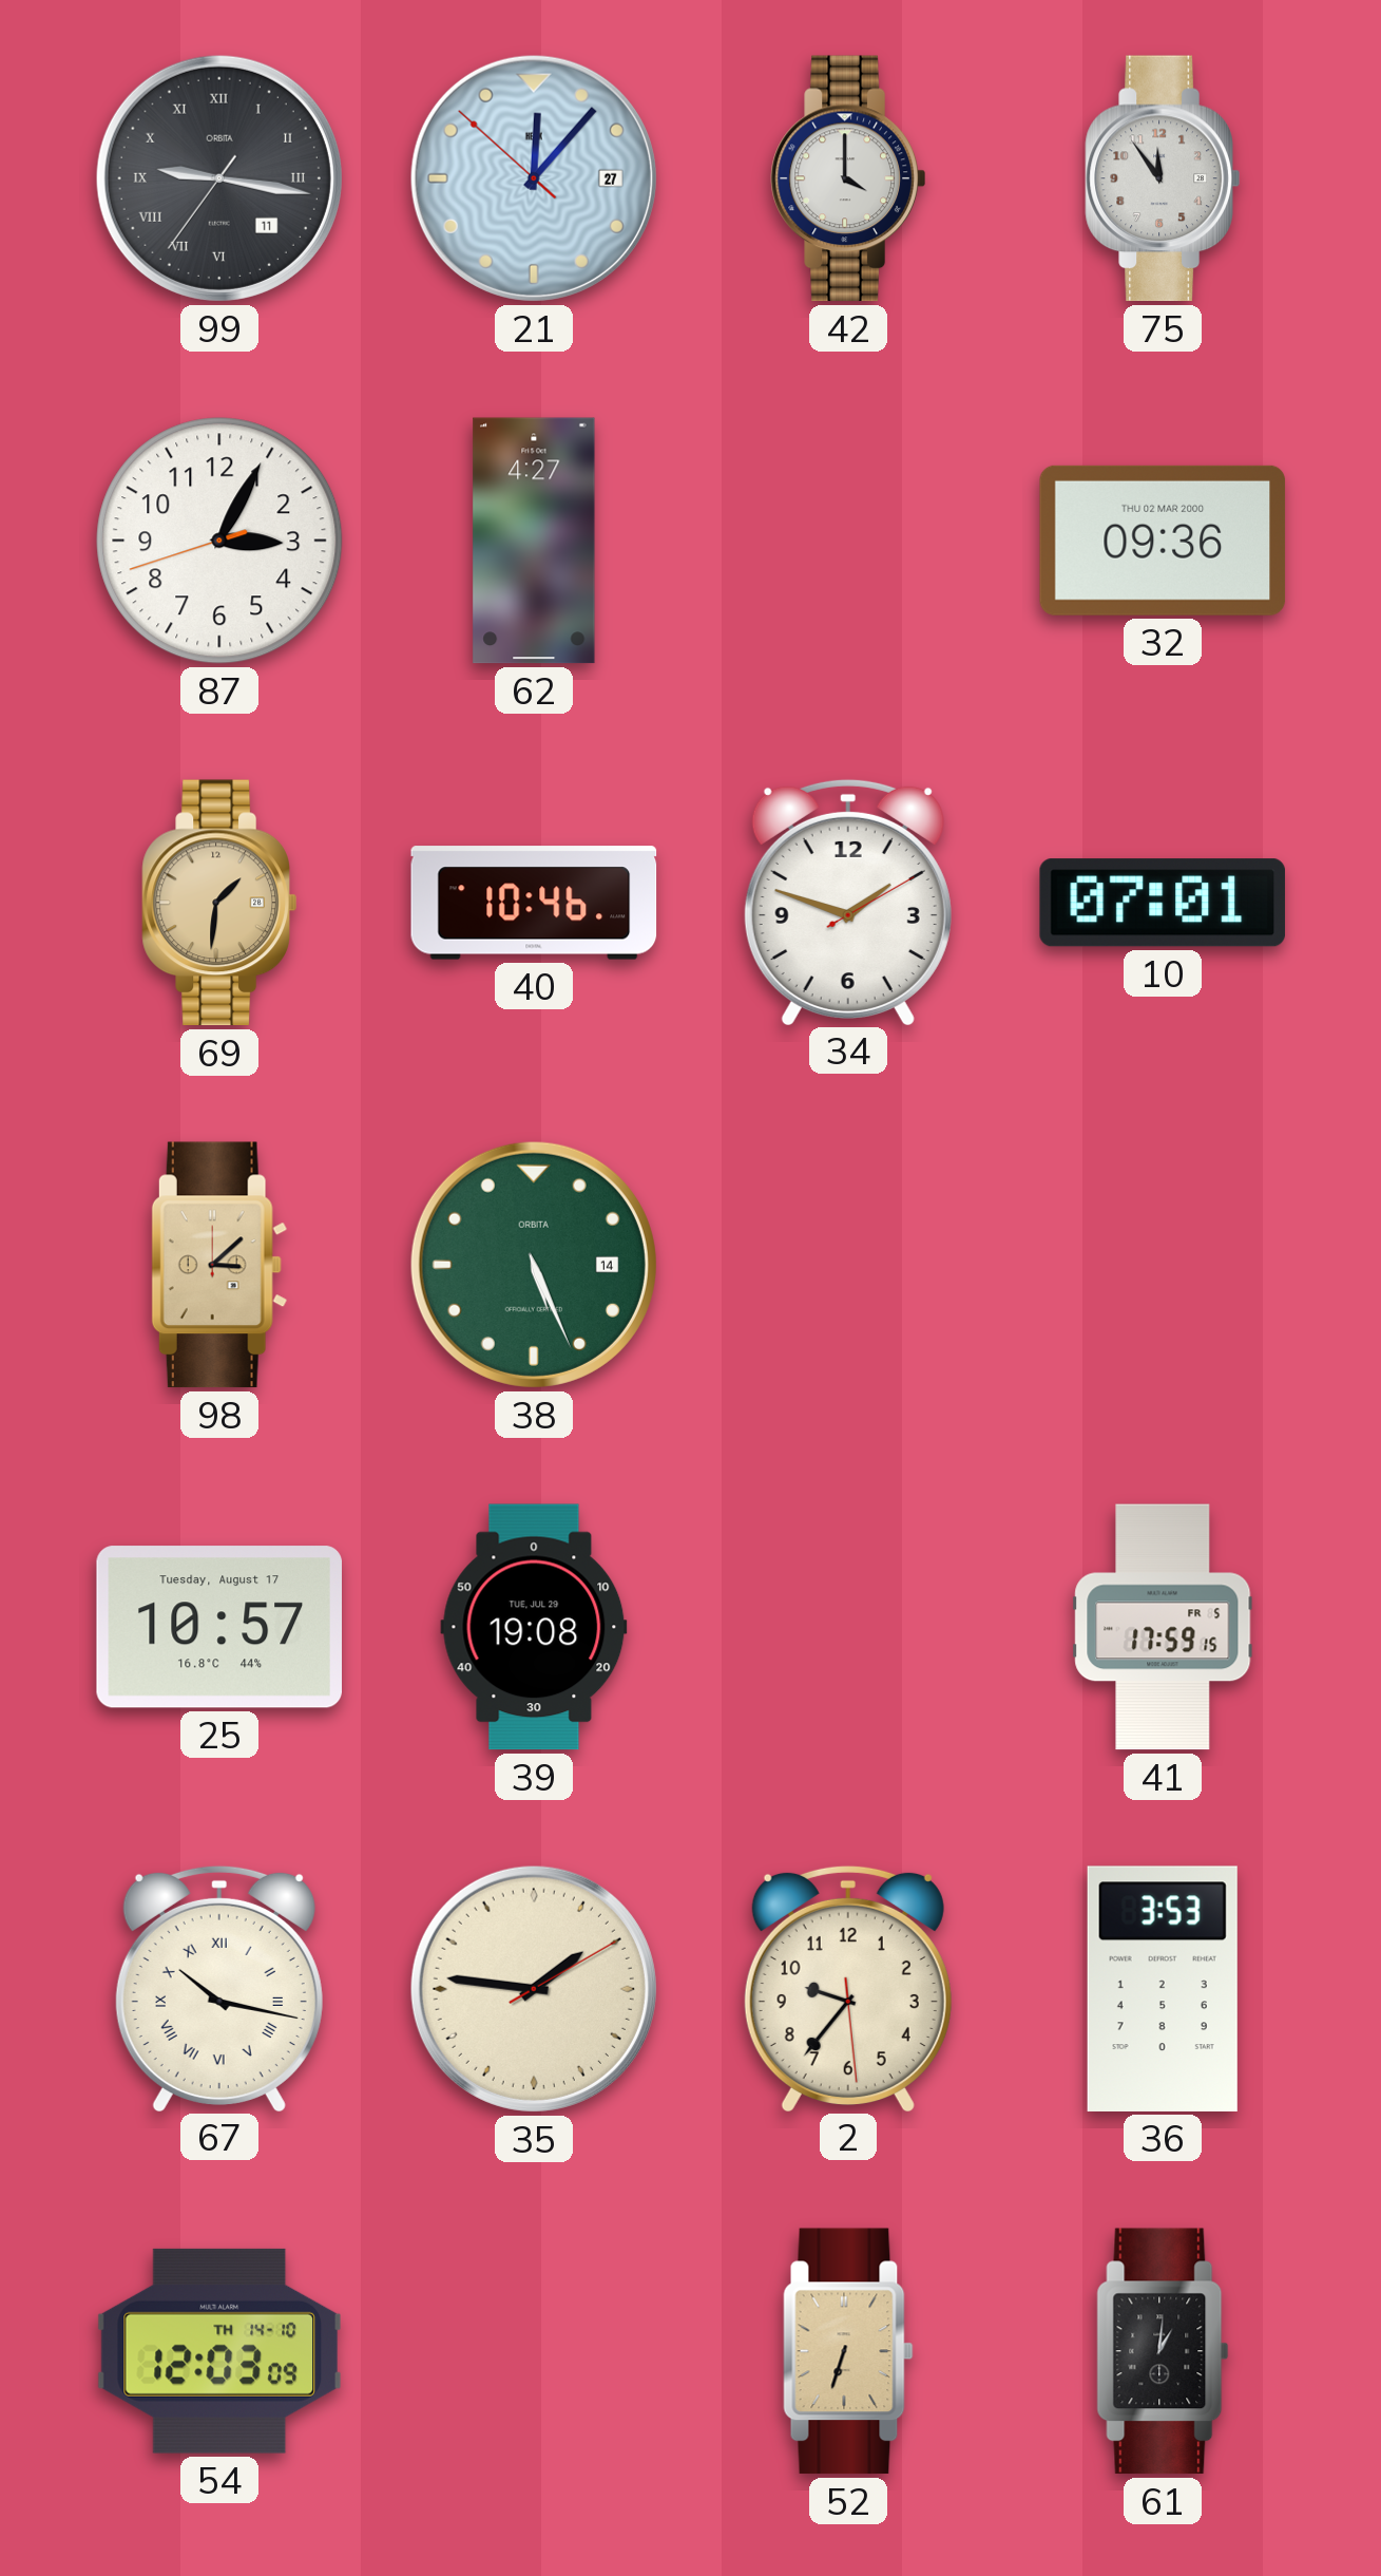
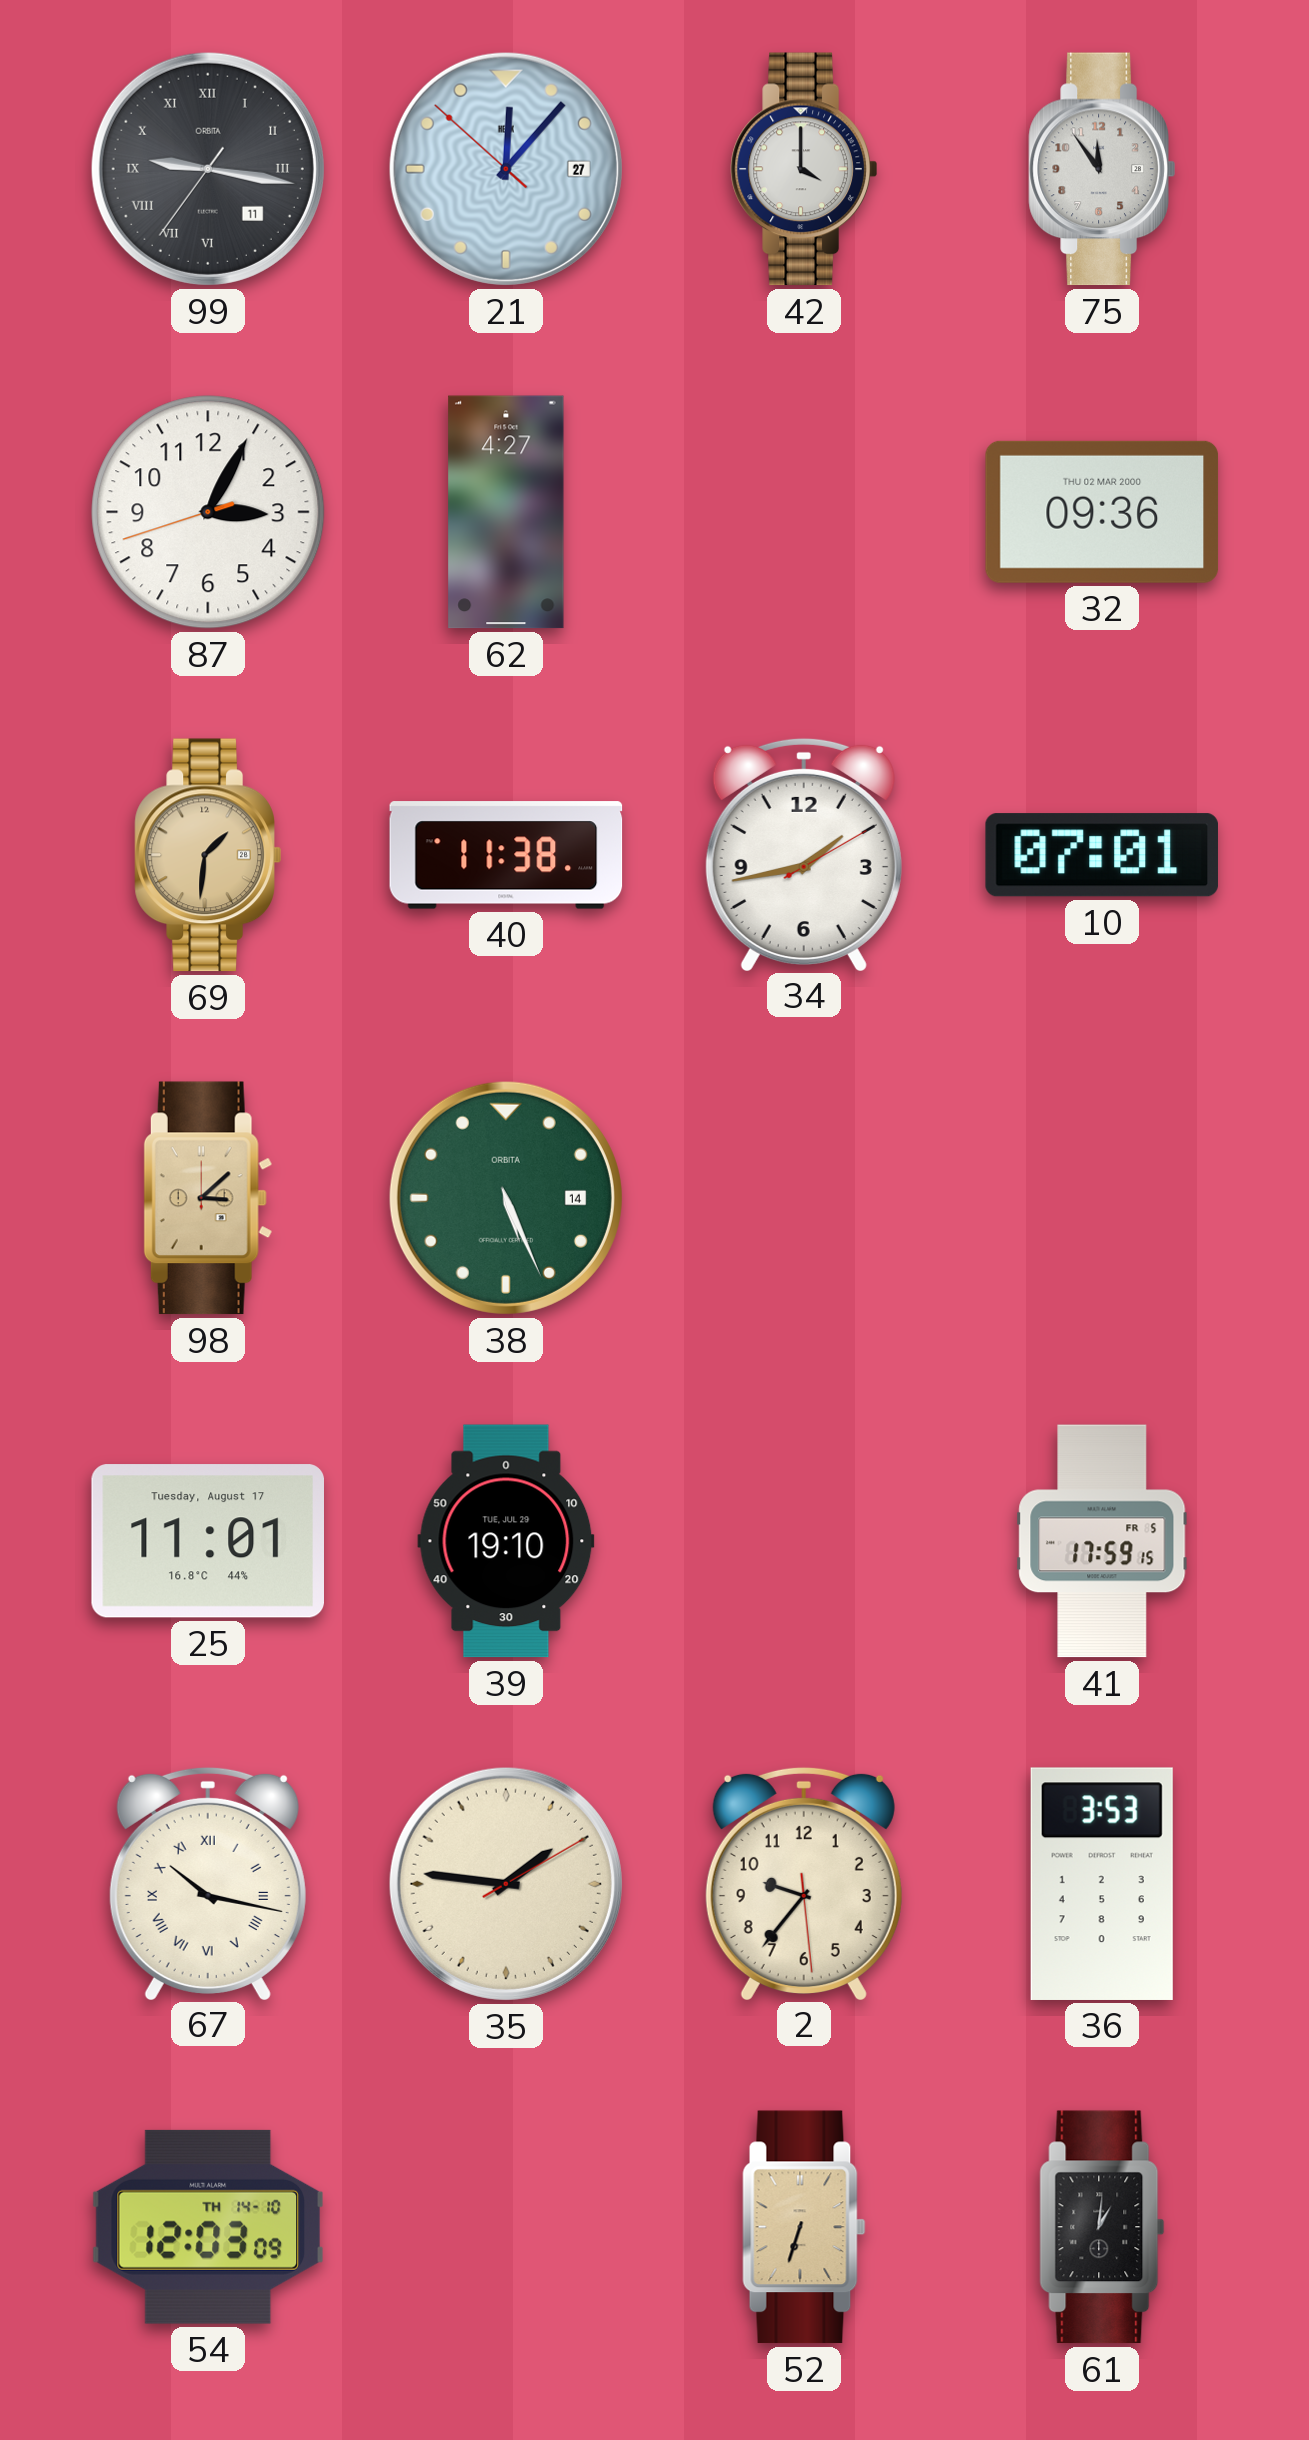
40: 10:46 -> 11:38
34: 1:48 -> 1:43
25: 10:57 -> 11:01
39: 19:08 -> 19:10
